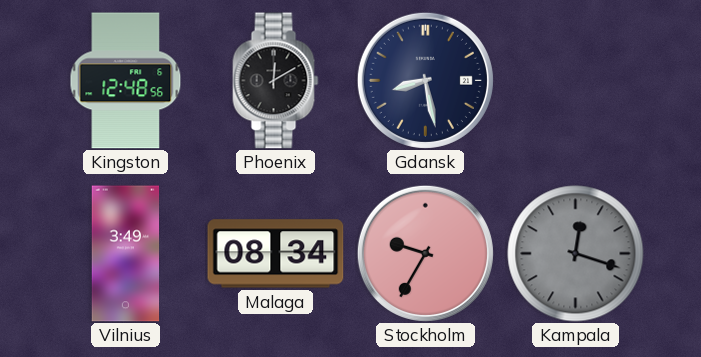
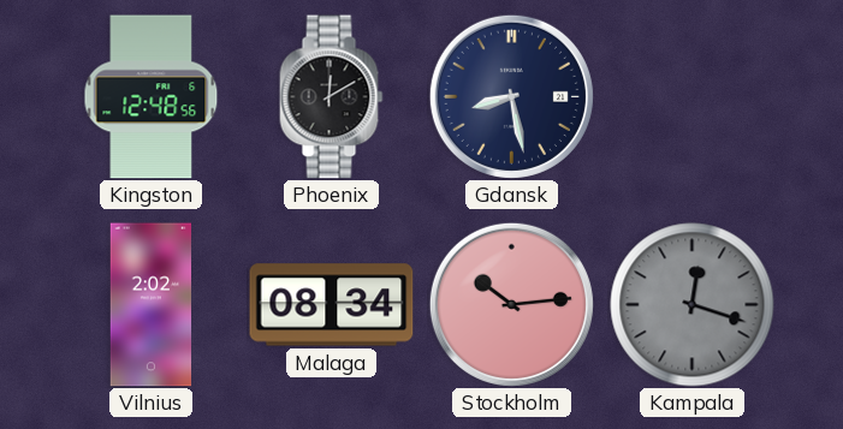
Vilnius: 3:49 -> 2:02
Stockholm: 9:35 -> 10:14
